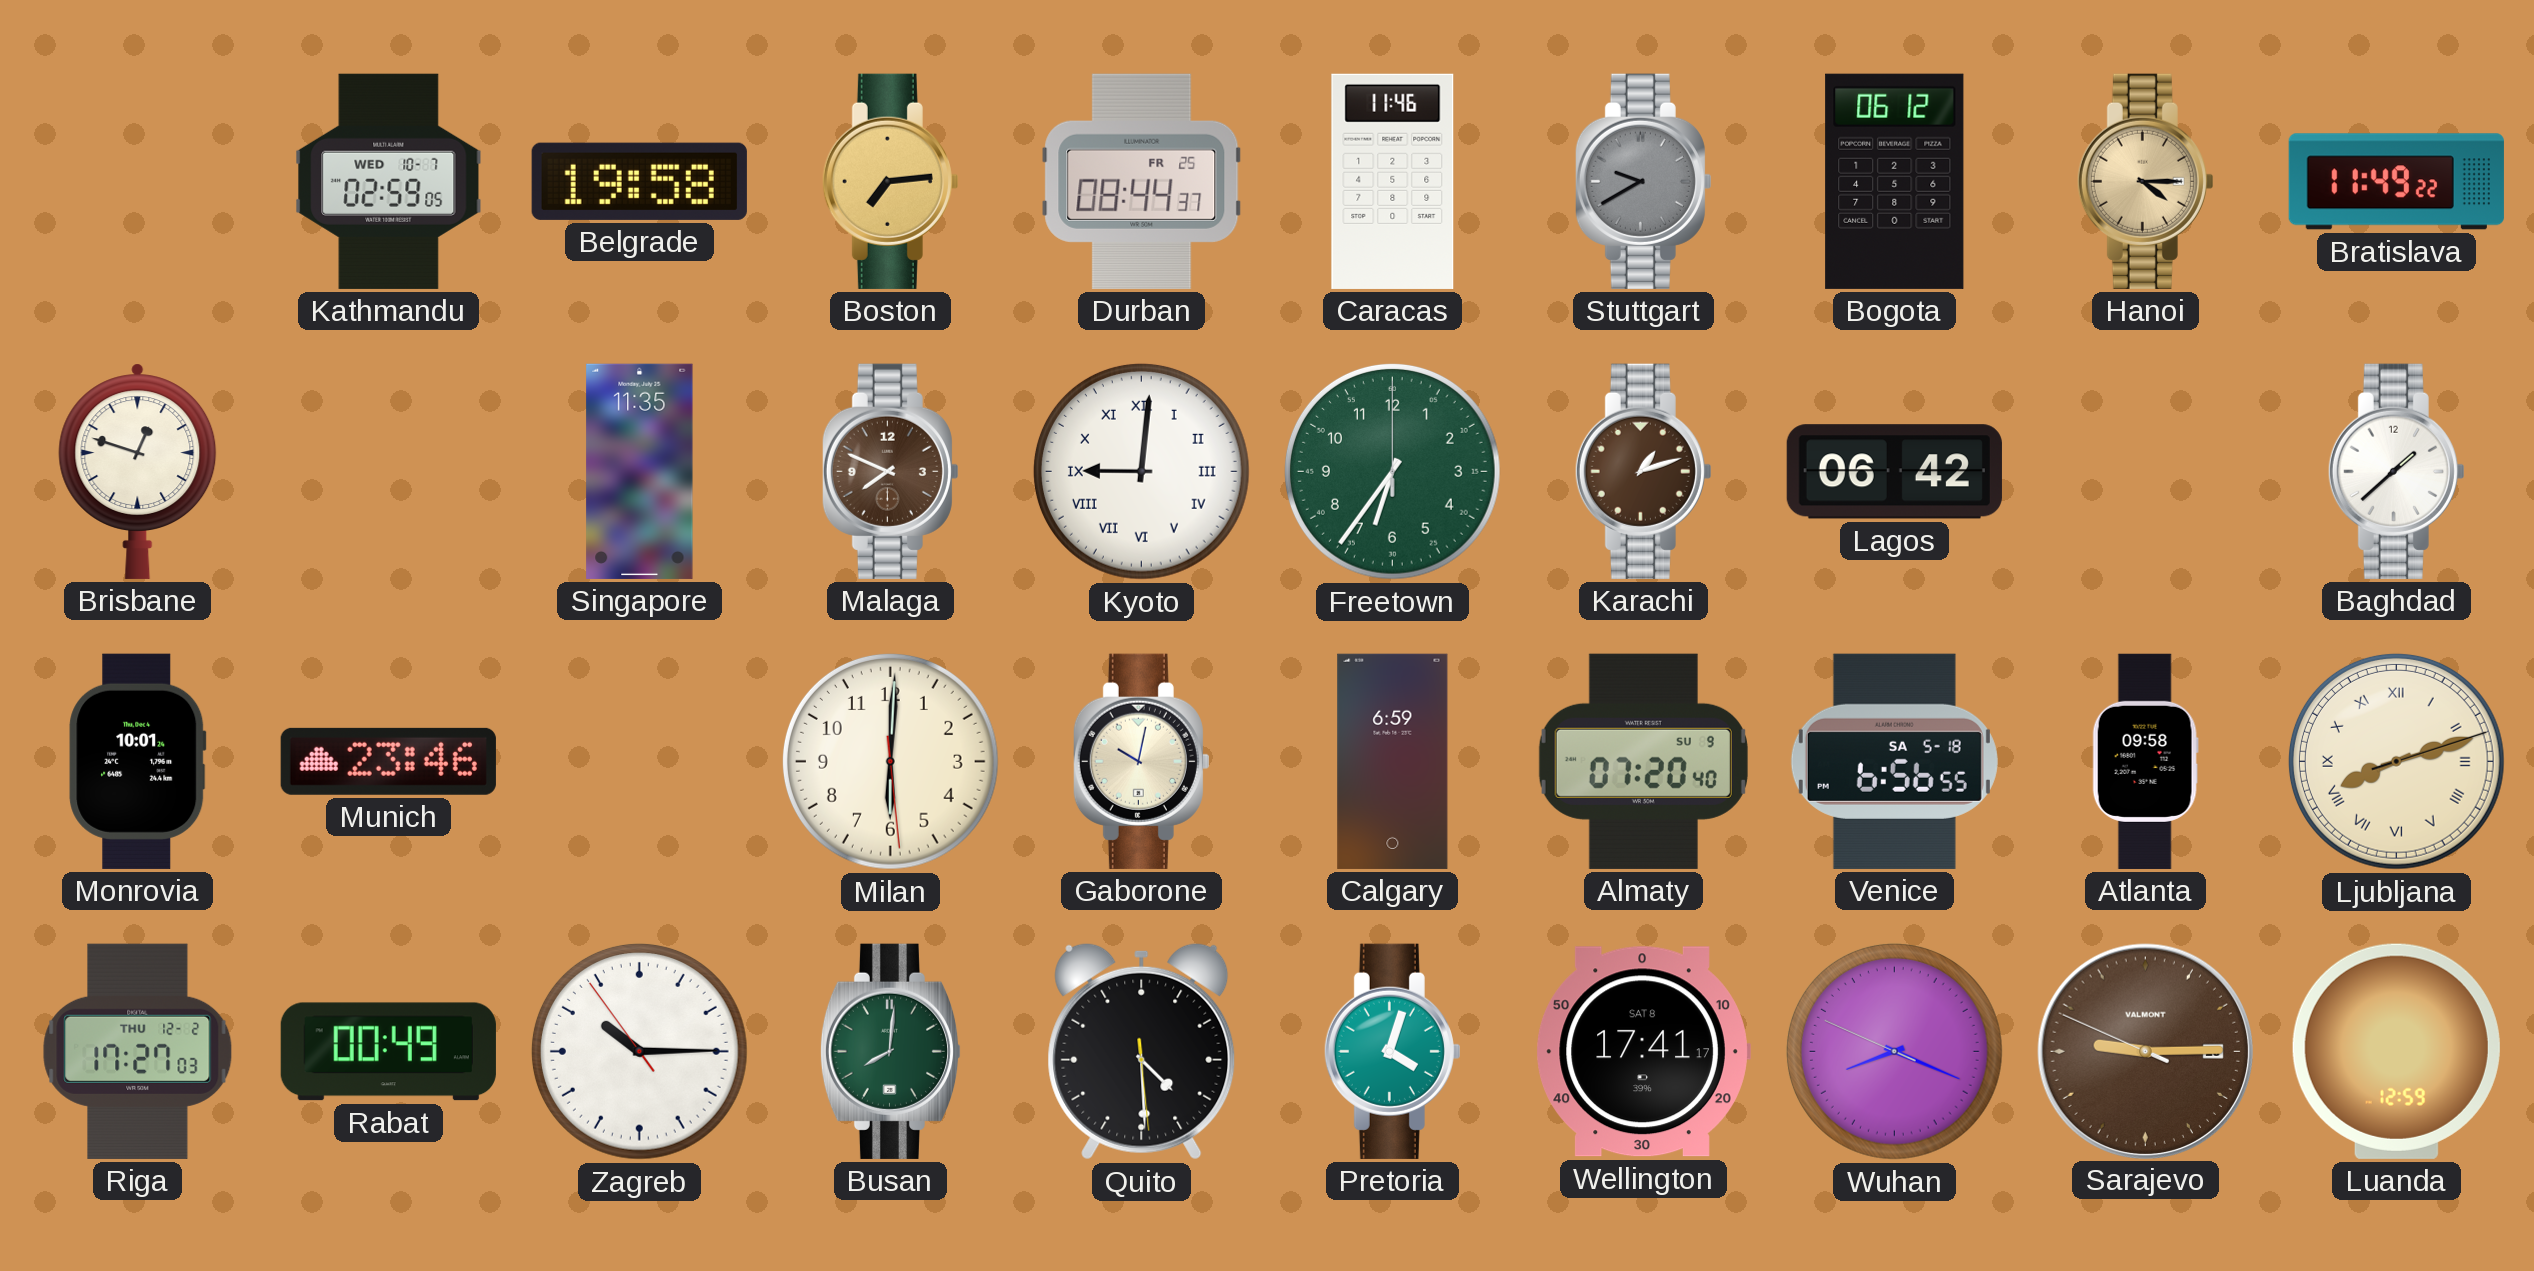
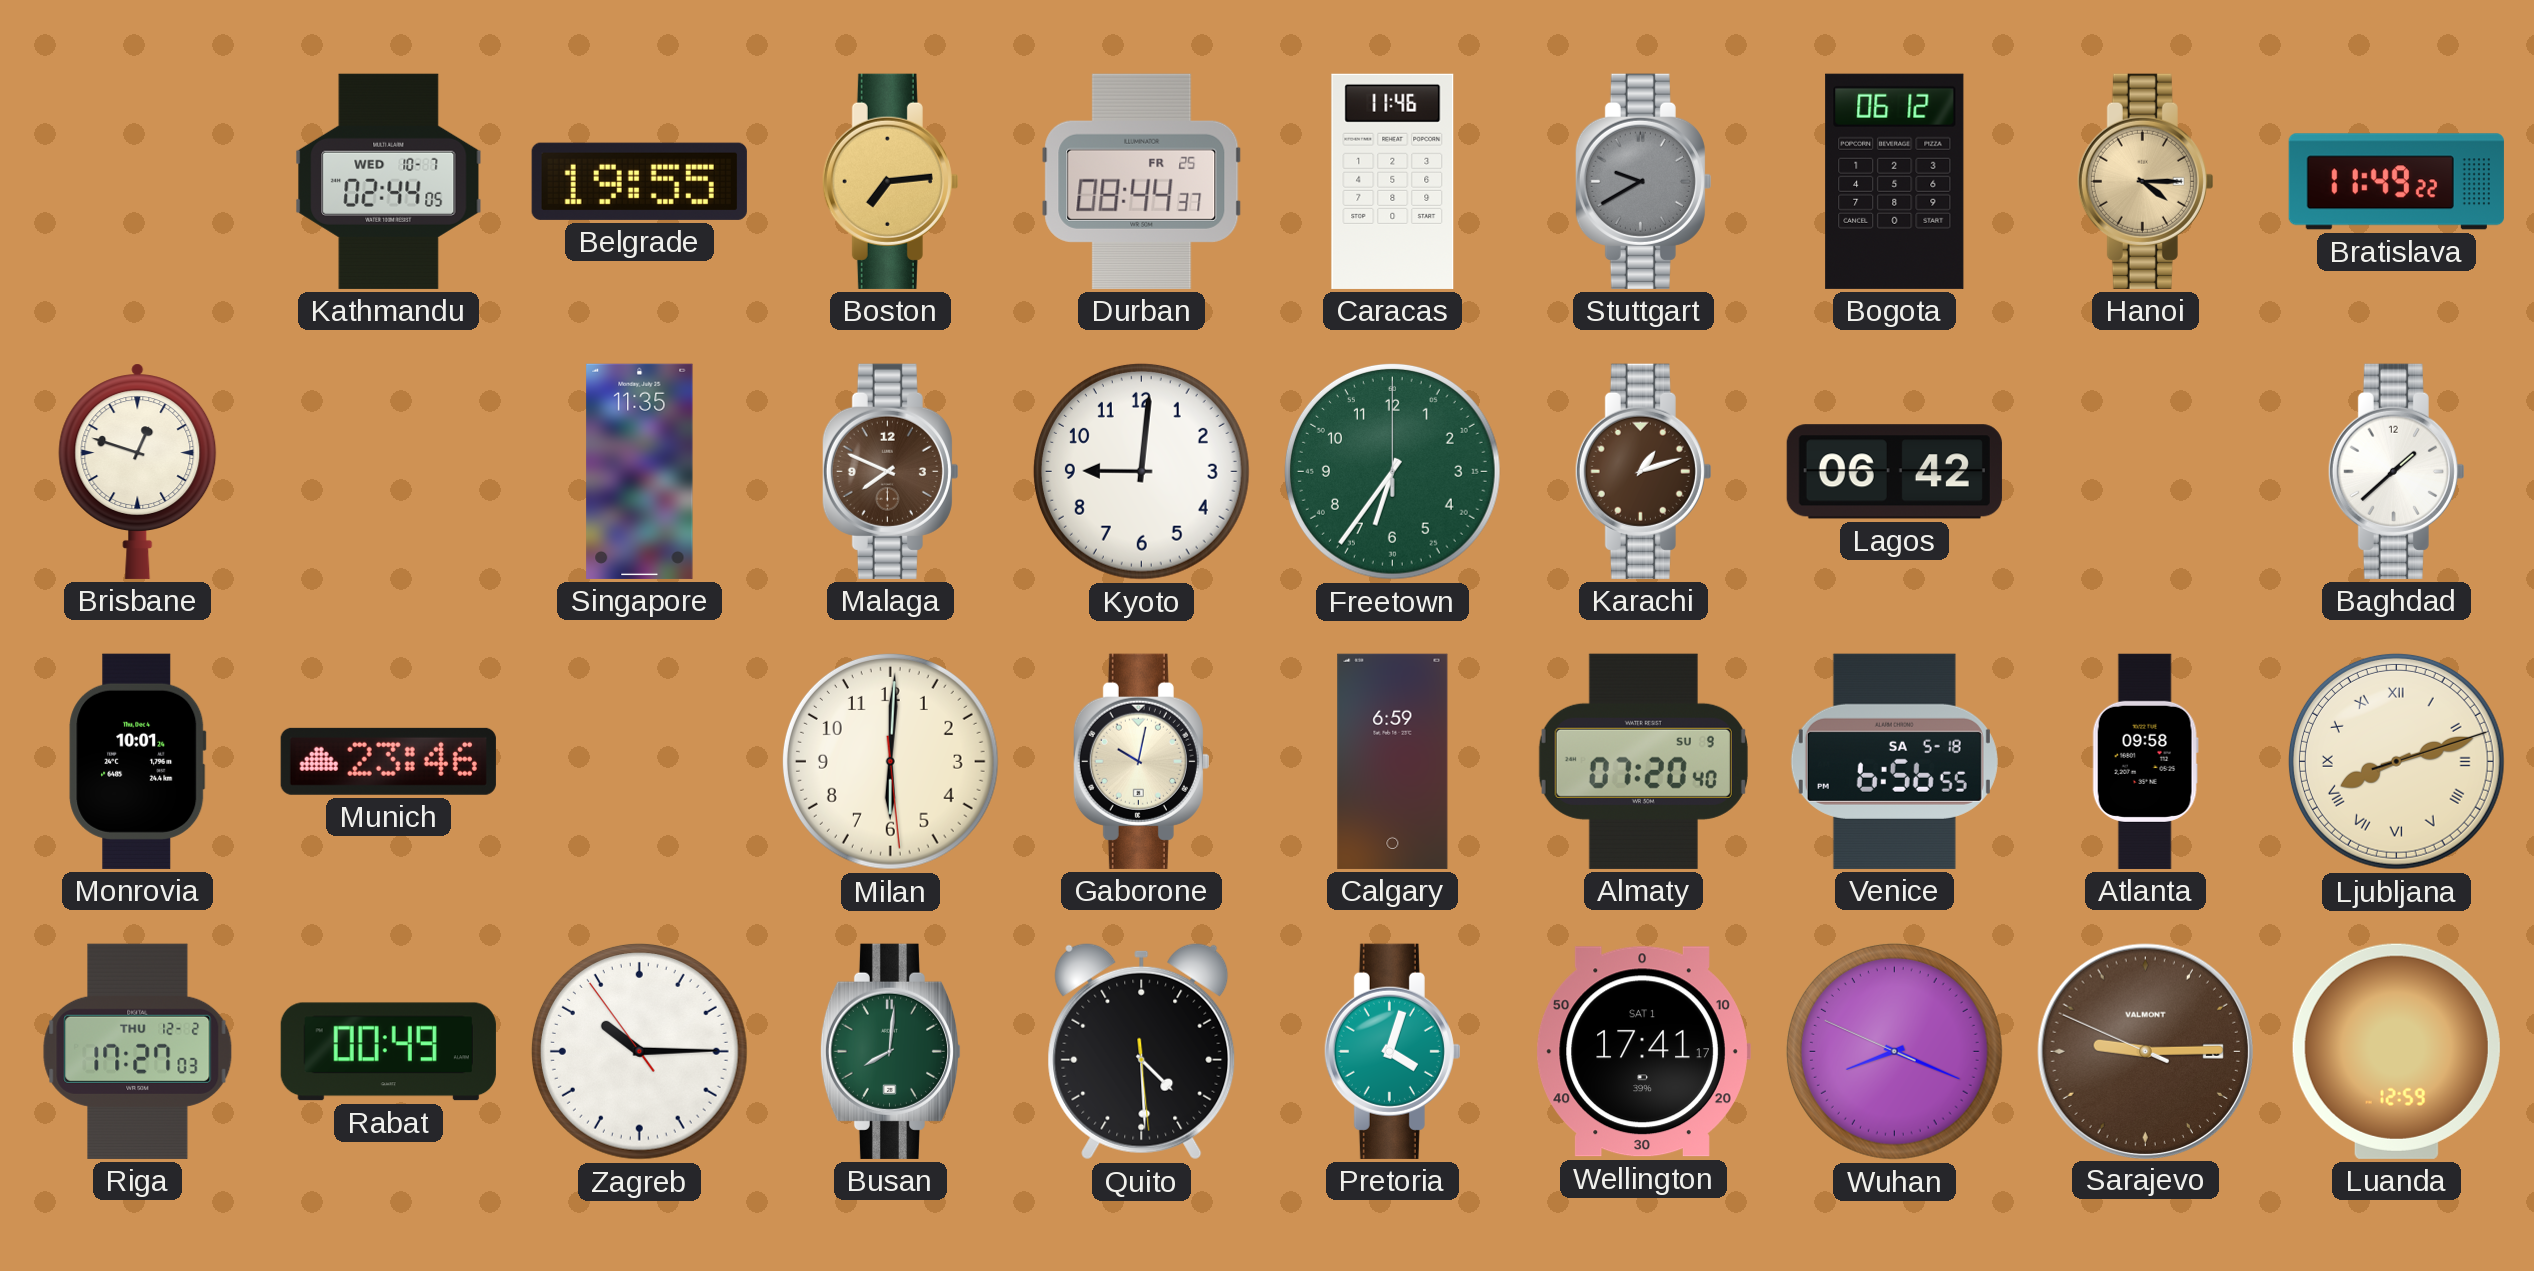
Kathmandu: 02:59 -> 02:44
Belgrade: 19:58 -> 19:55
Kyoto numerals: Roman -> Arabic
Wellington date: SAT 8 -> SAT 1
